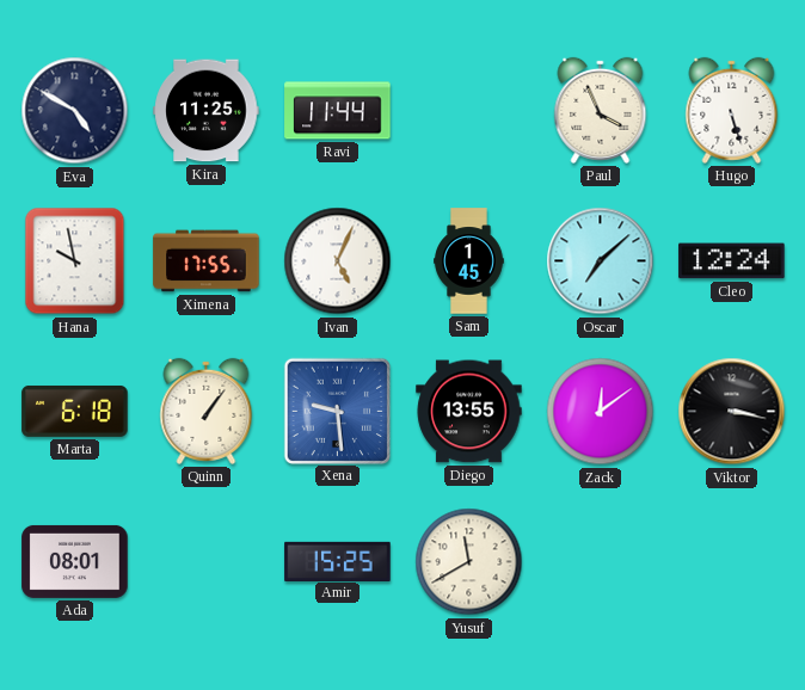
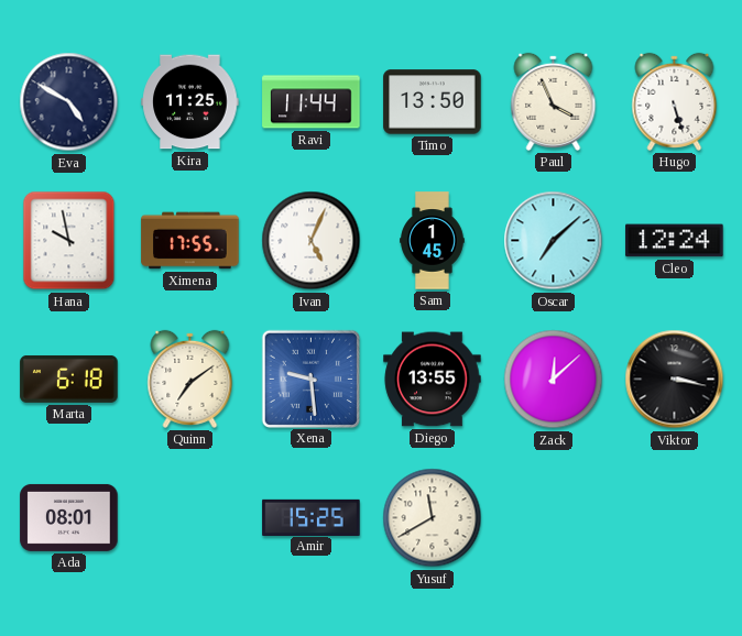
Timo: none -> 13:50
Quinn: 1:06 -> 7:09
Zack: 12:09 -> 12:08
